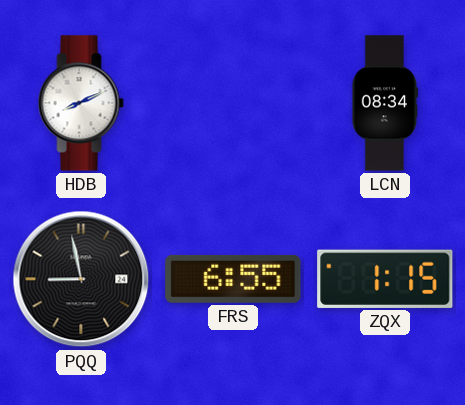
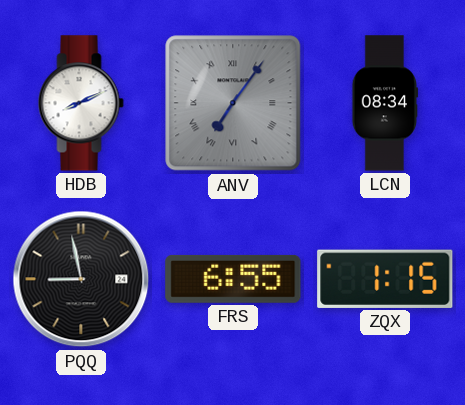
ANV: none -> 7:06
